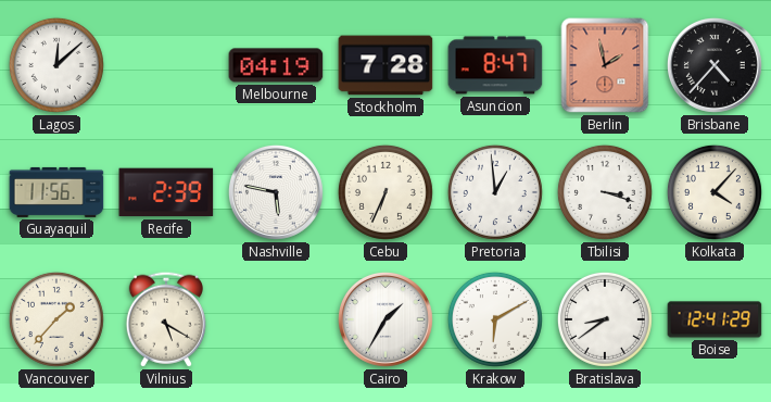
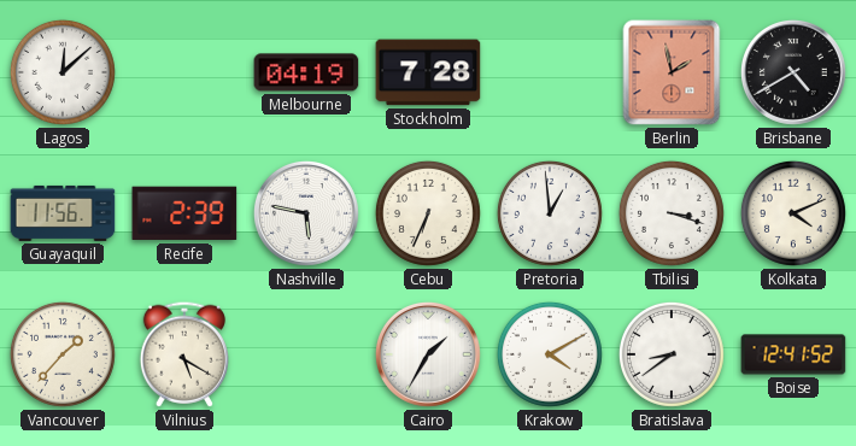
Asuncion: 8:47 -> none
Brisbane: 4:37 -> 4:40
Kolkata: 4:07 -> 4:11
Krakow: 6:10 -> 4:10
Boise: 12:41:29 -> 12:41:52
